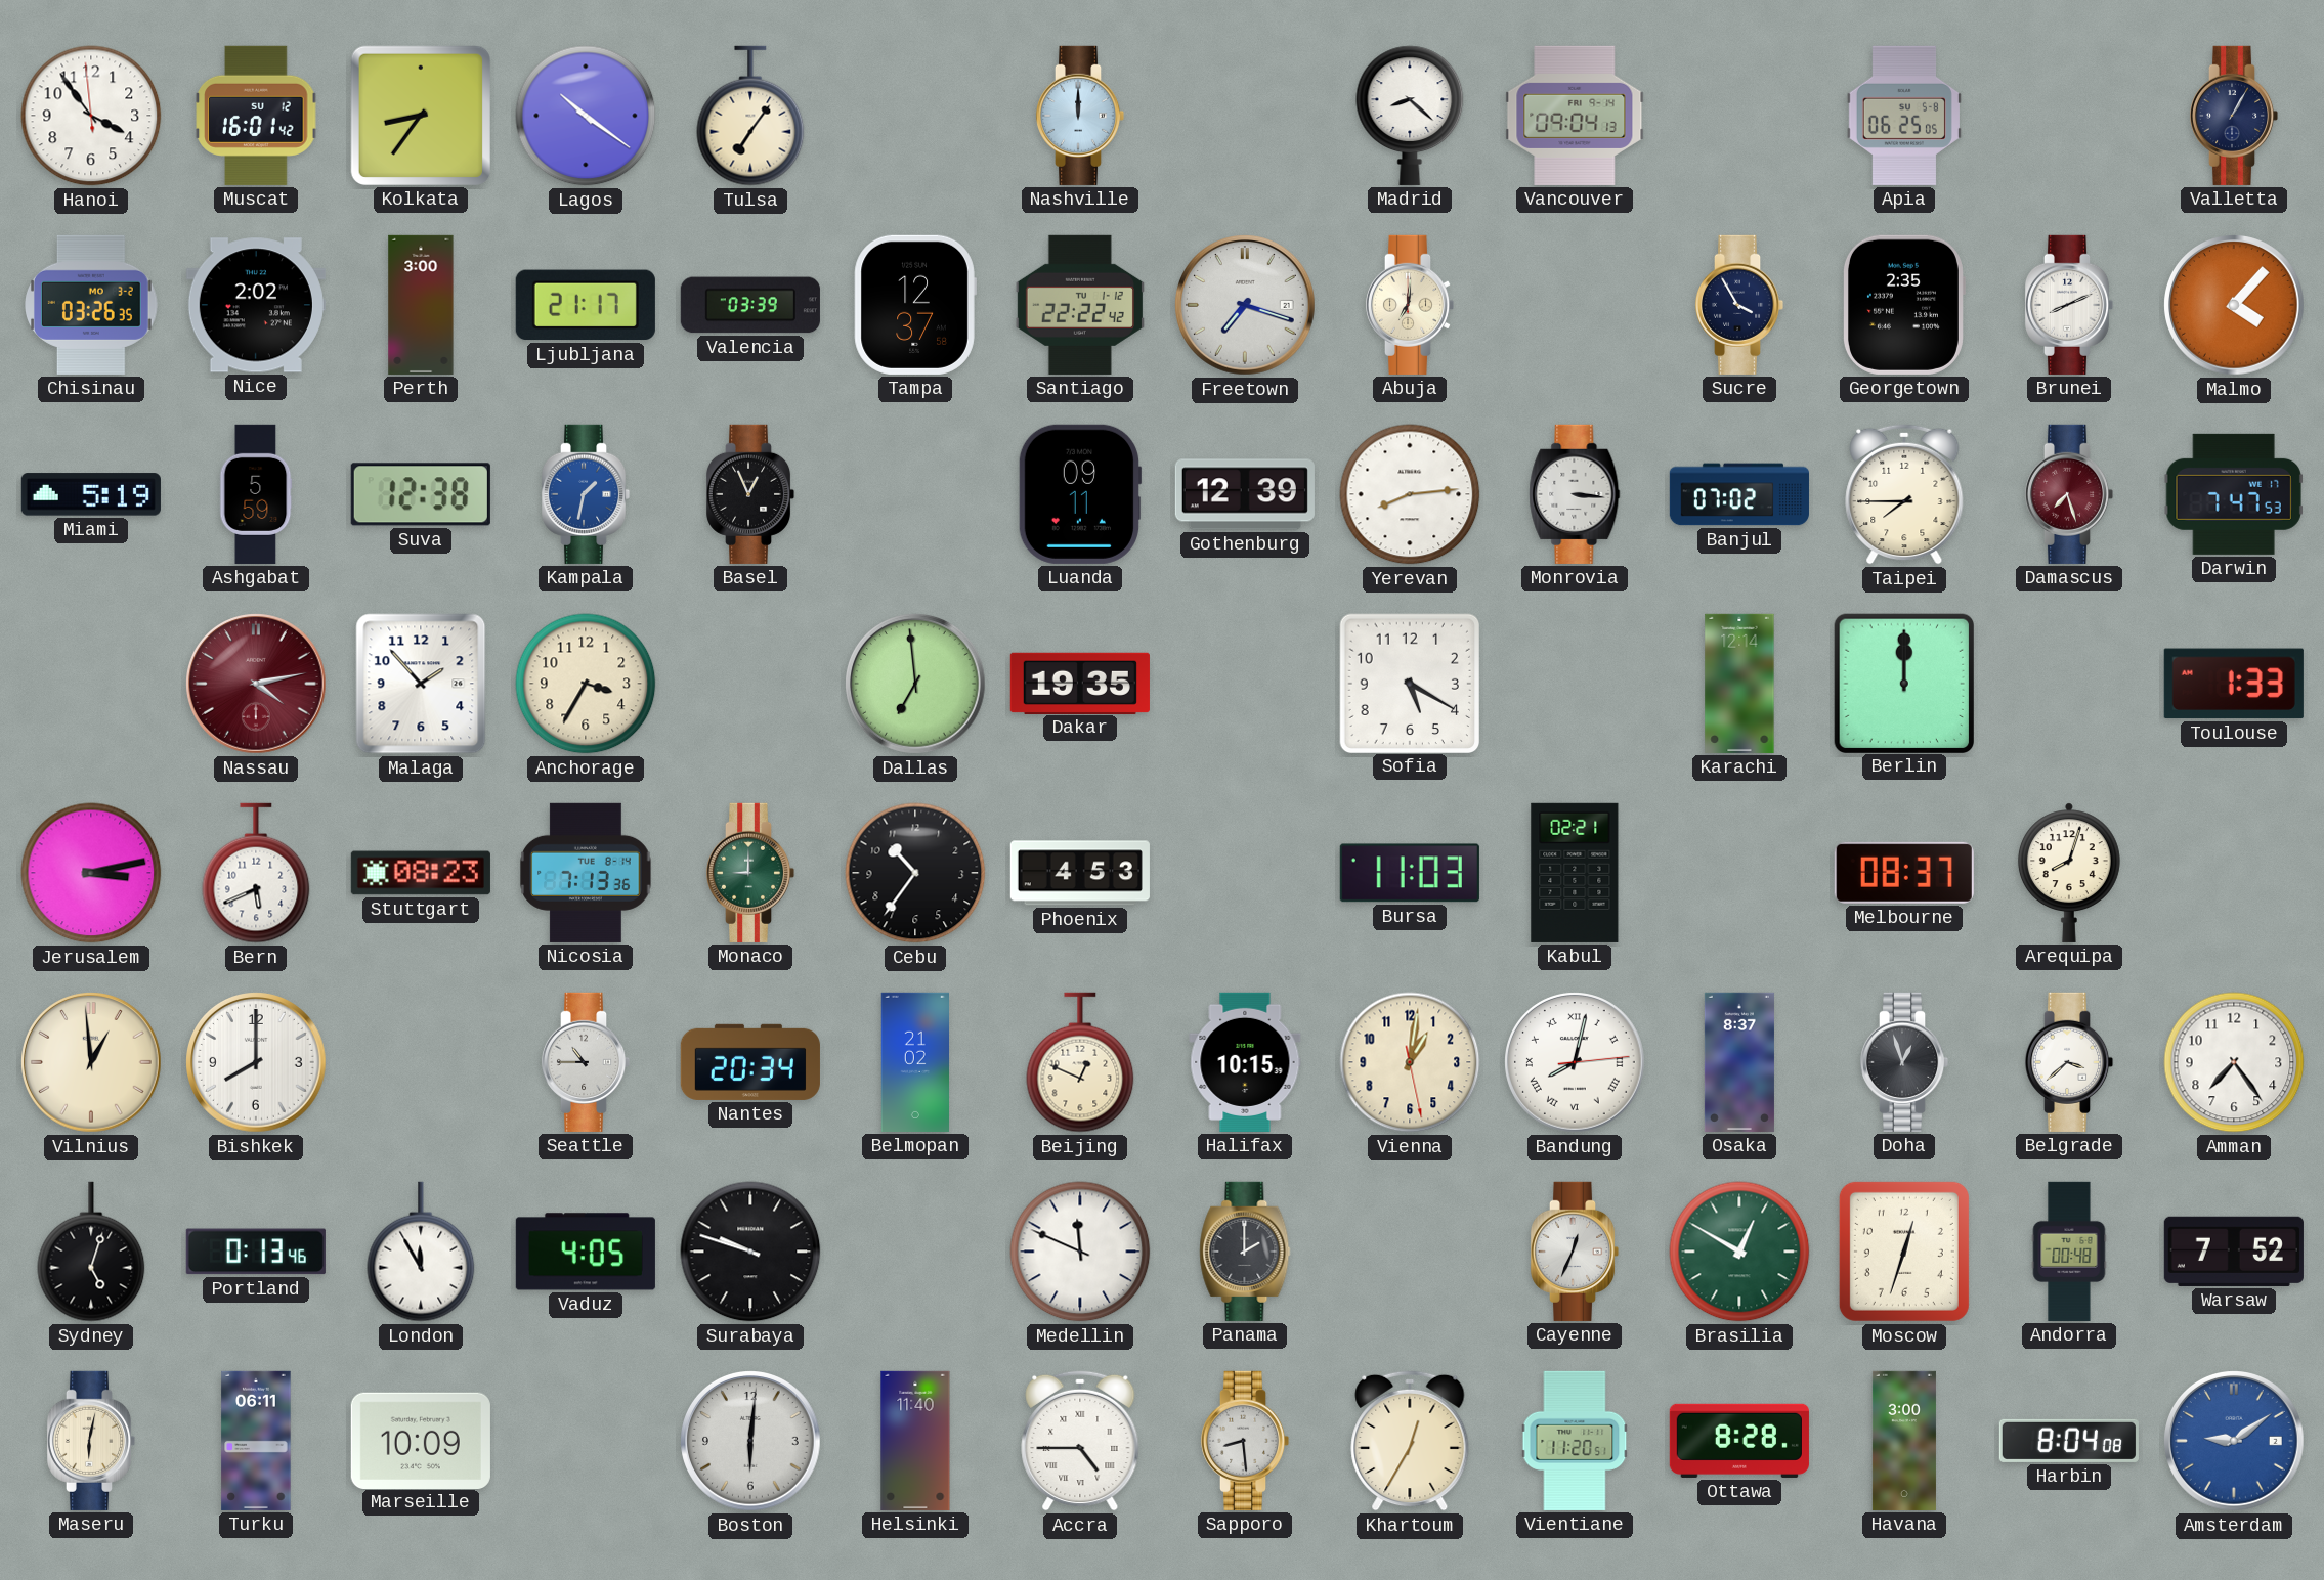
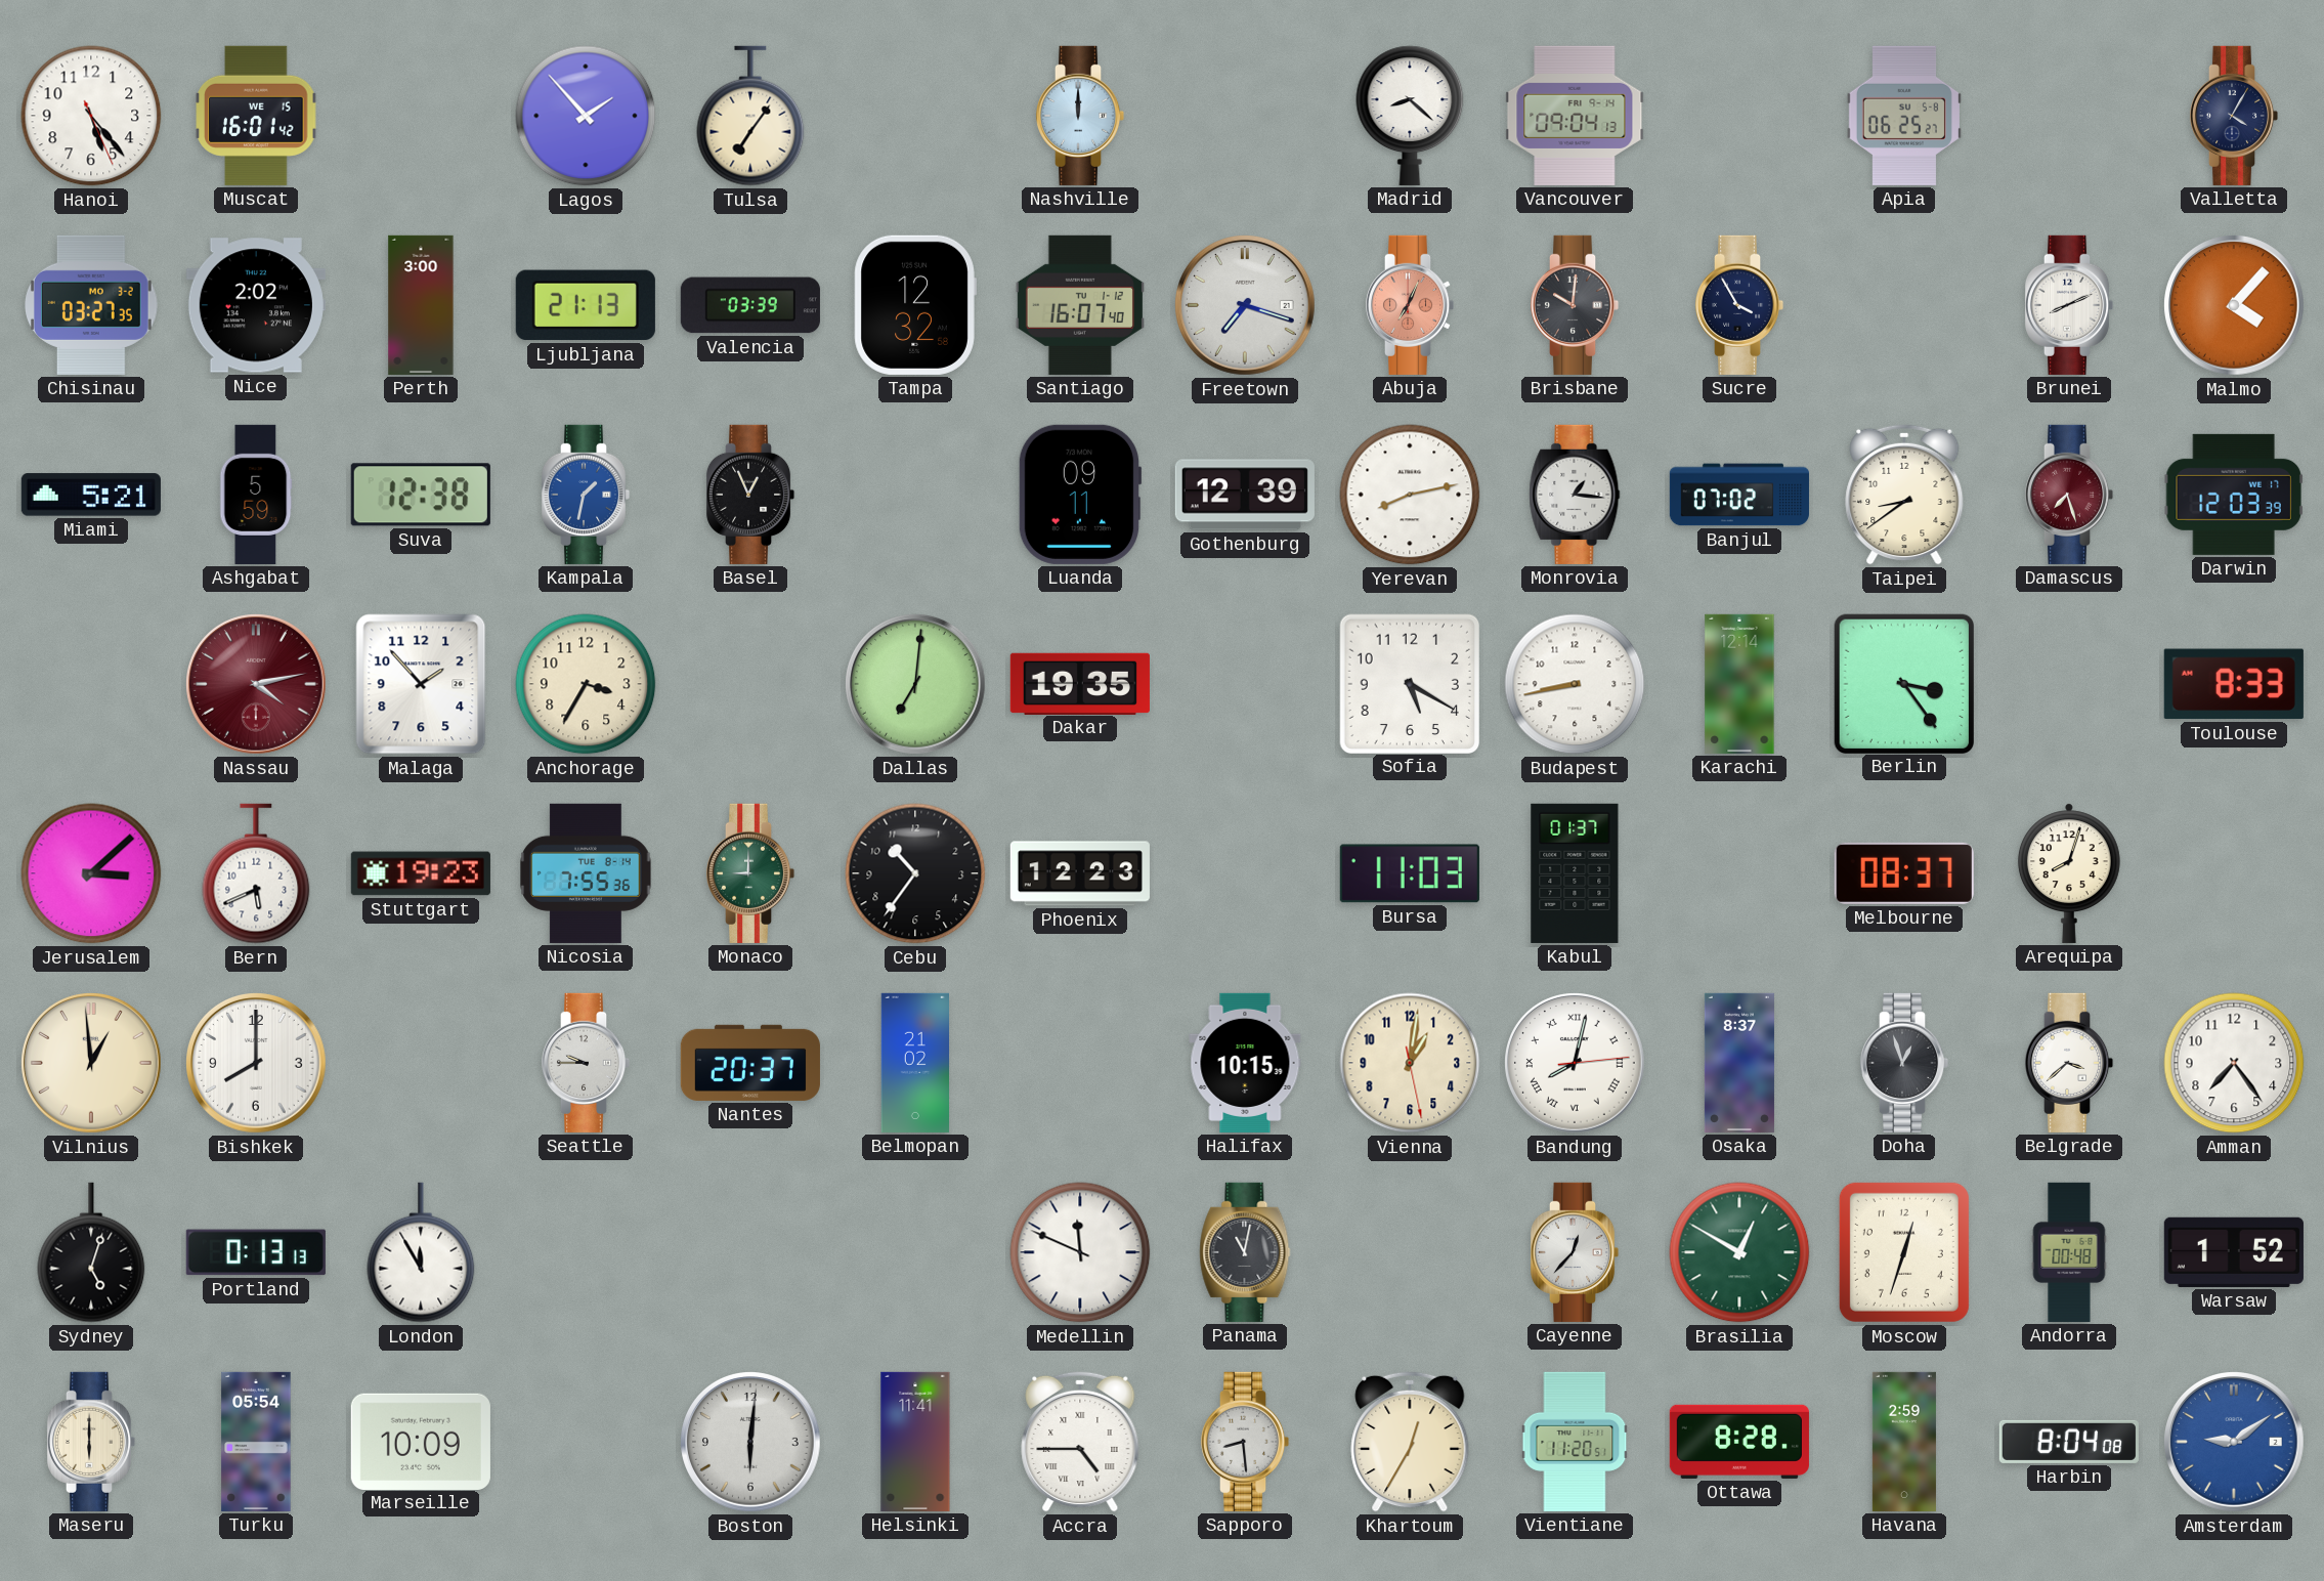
Hanoi: 3:53 -> 5:23
Muscat date: SU 12 -> WE 15
Kolkata: 8:36 -> none
Lagos: 10:21 -> 1:53
Apia: 06:25:05 -> 06:25:27
Valletta: 1:05 -> 4:05
Chisinau: 03:26 -> 03:27
Ljubljana: 21:17 -> 21:13
Tampa: 12:37 -> 12:32
Santiago: 22:22 -> 16:07
Abuja: 7:01 -> 7:04
Abuja dial: cream -> salmon
Brisbane: none -> 10:01
Georgetown: 2:35 -> none
Miami: 5:19 -> 5:21
Yerevan: 8:14 -> 8:13
Monrovia: 3:16 -> 1:16
Taipei: 7:45 -> 8:39
Darwin: 7:47 -> 12:03
Dallas: 6:59 -> 7:01
Budapest: none -> 8:43
Berlin: 12:00 -> 3:24
Toulouse: 1:33 -> 8:33
Jerusalem: 3:13 -> 3:08
Stuttgart: 08:23 -> 19:23
Nicosia: 7:13 -> 7:55
Phoenix: 4:53 -> 12:23
Kabul: 02:21 -> 01:37
Seattle: 10:45 -> 9:45
Nantes: 20:34 -> 20:37
Beijing: 12:49 -> none
Portland: 0:13:46 -> 0:13:13
Vaduz: 4:05 -> none
Surabaya: 9:48 -> none
Panama: 2:00 -> 11:02
Cayenne: 12:34 -> 12:37
Warsaw: 7:52 -> 1:52
Maseru: 6:02 -> 6:00
Turku: 06:11 -> 05:54
Helsinki: 11:40 -> 11:41
Havana: 3:00 -> 2:59
